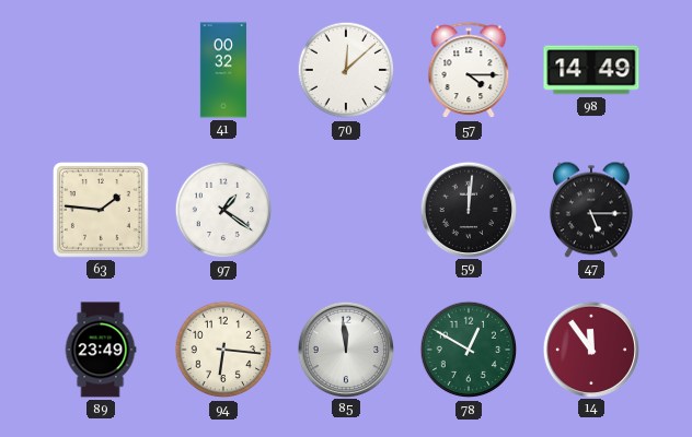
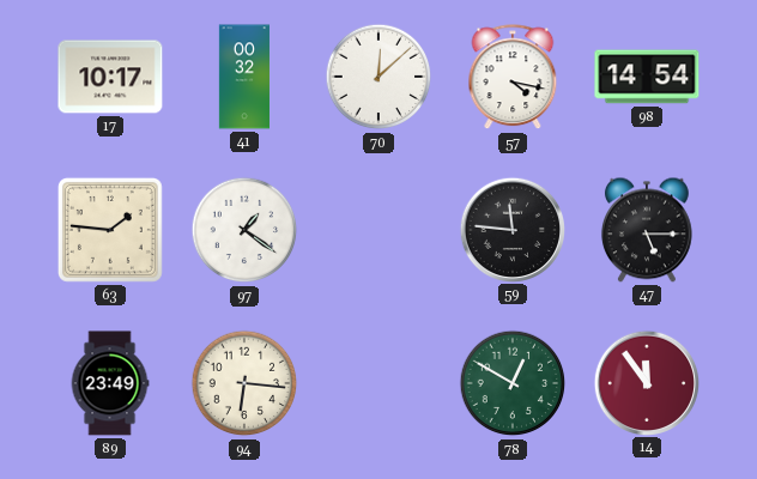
17: none -> 10:17
57: 4:15 -> 4:17
98: 14:49 -> 14:54
59: 12:01 -> 11:46
85: 11:59 -> none
